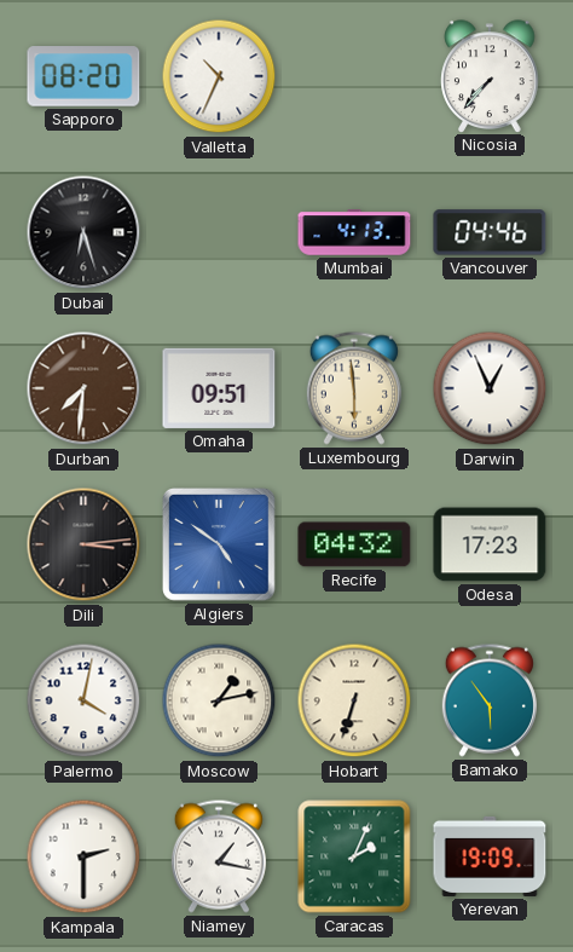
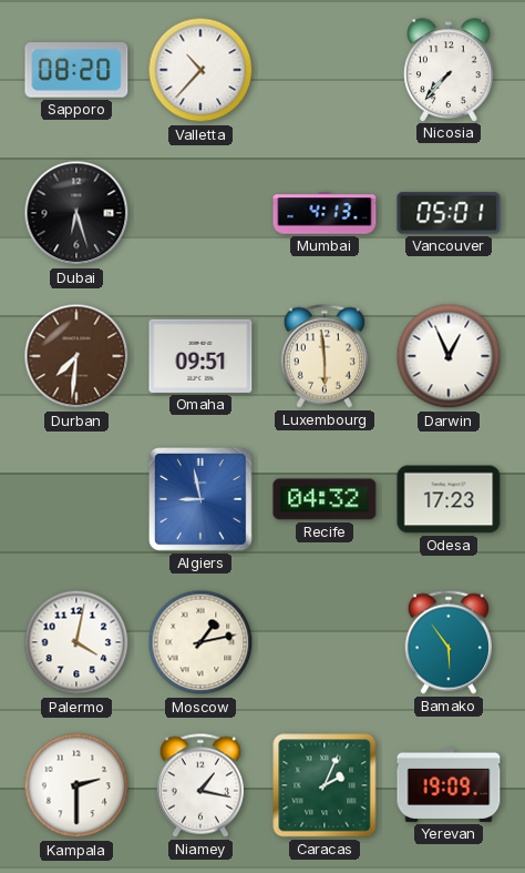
Valletta: 10:34 -> 10:37
Vancouver: 04:46 -> 05:01
Dili: 3:14 -> none
Algiers: 4:51 -> 8:58
Hobart: 6:33 -> none
